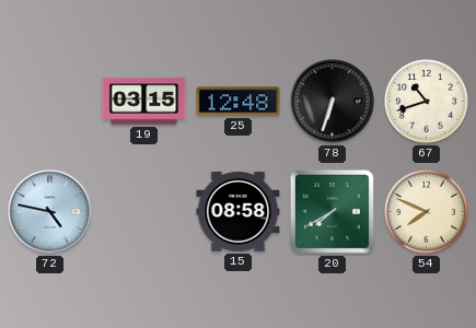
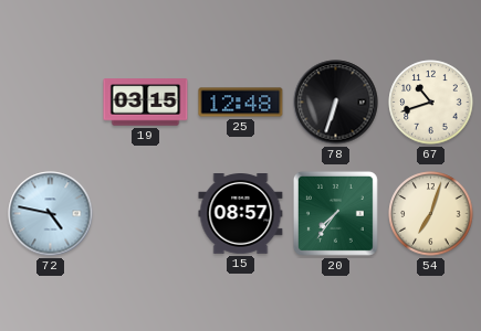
15: 08:58 -> 08:57
20: 7:40 -> 7:36
54: 7:49 -> 7:03
